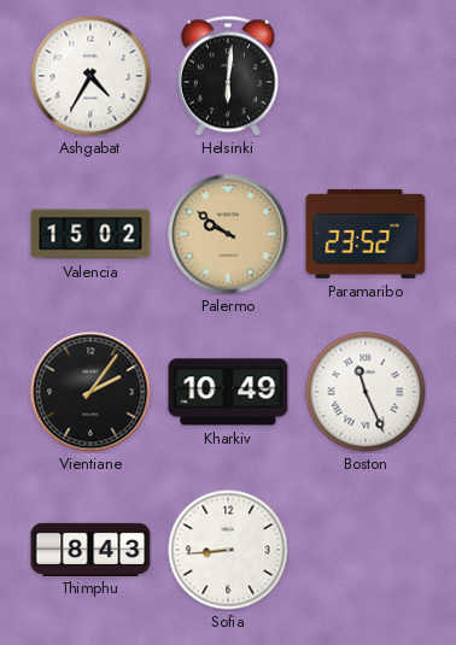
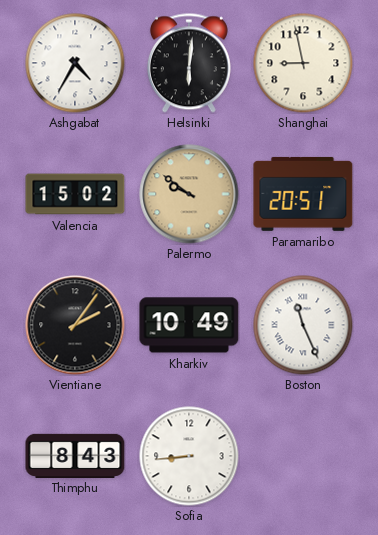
Shanghai: none -> 8:58
Paramaribo: 23:52 -> 20:51
